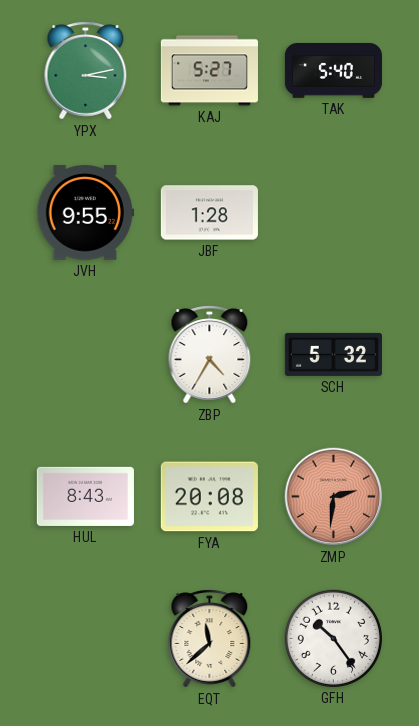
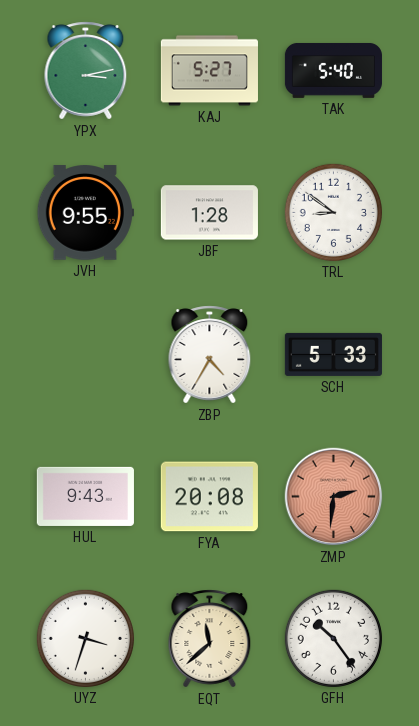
TRL: none -> 8:51
SCH: 5:32 -> 5:33
HUL: 8:43 -> 9:43
UYZ: none -> 3:33
